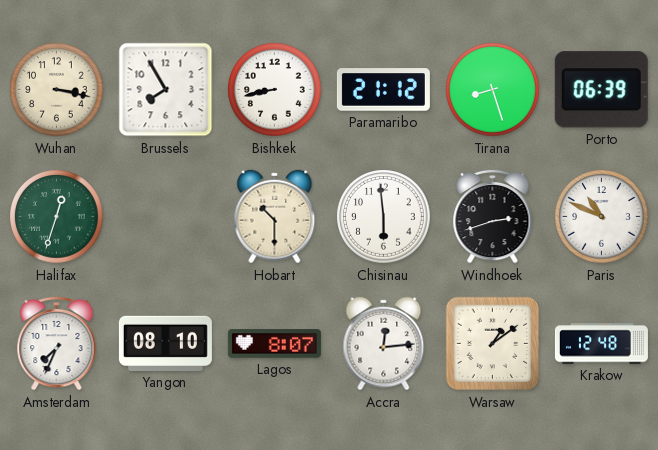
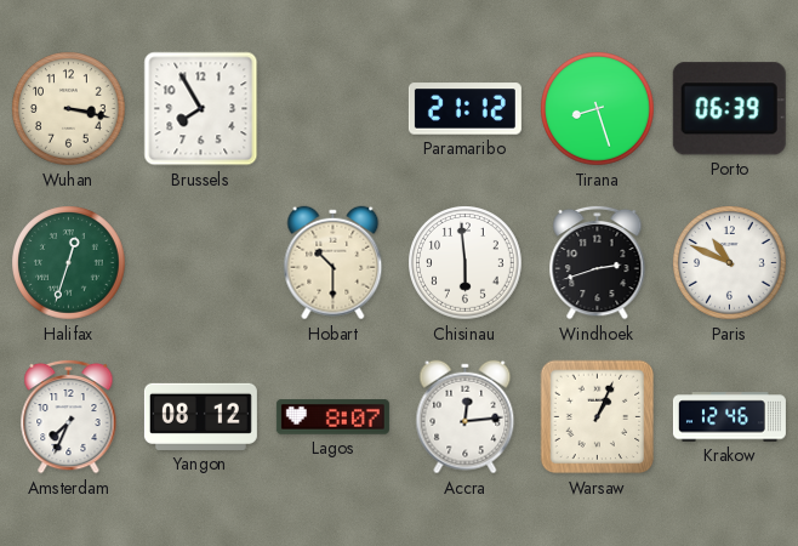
Bishkek: 8:43 -> none
Yangon: 08:10 -> 08:12
Warsaw: 1:09 -> 1:04
Krakow: 12:48 -> 12:46
